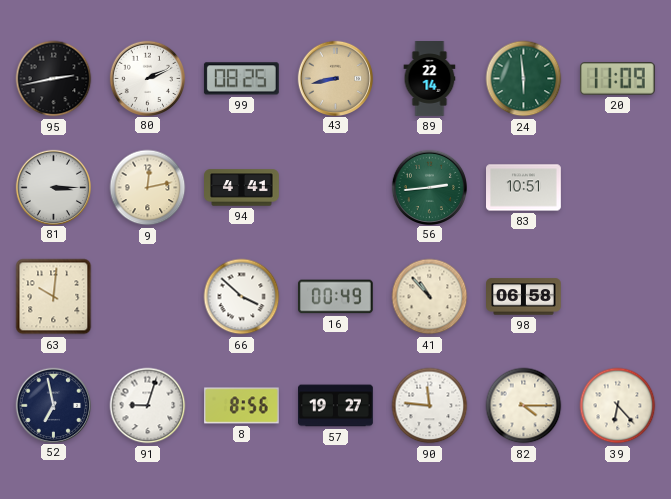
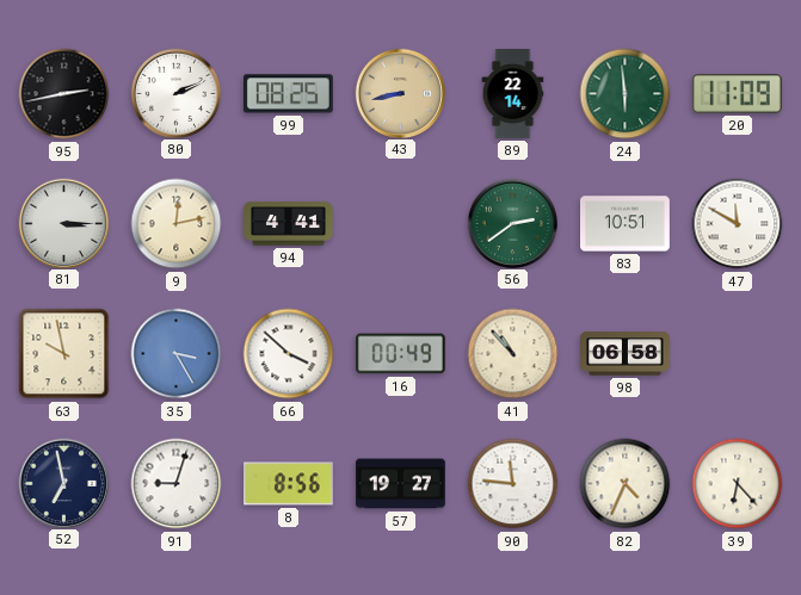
56: 2:44 -> 2:39
47: none -> 11:50
63: 10:01 -> 9:58
35: none -> 3:25
82: 4:15 -> 4:34
